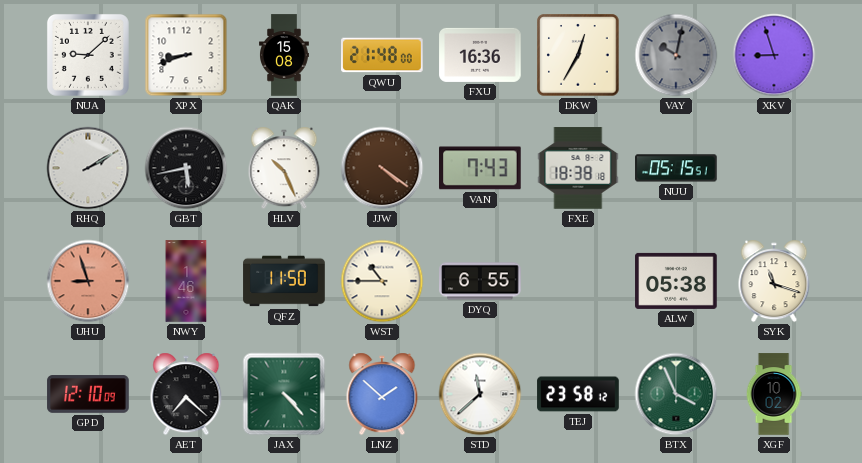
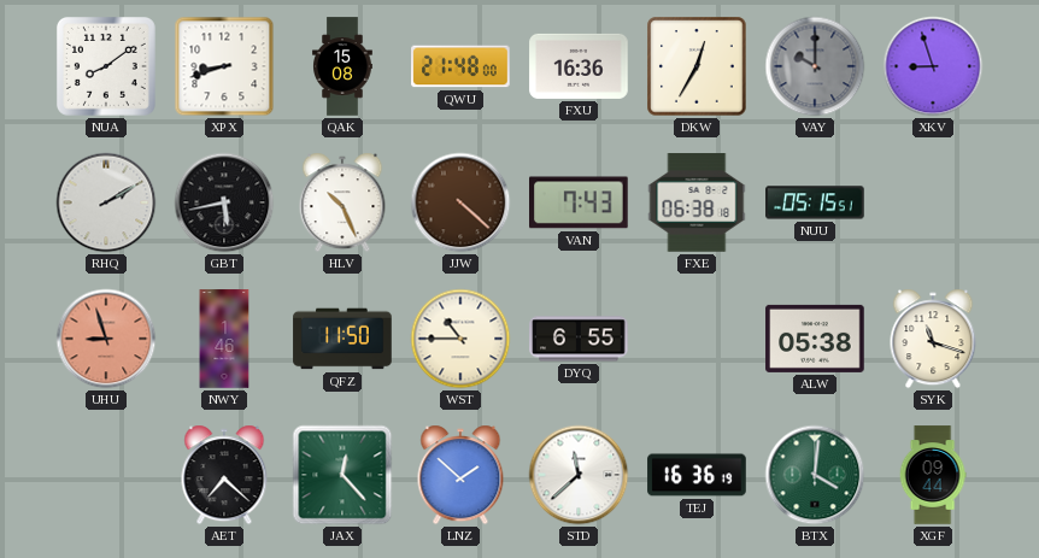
NUA: 9:08 -> 8:09
VAY: 10:02 -> 10:00
JJW: 4:21 -> 4:22
FXE: 18:38 -> 06:38
GPD: 12:10 -> none
JAX: 4:23 -> 12:23
TEJ: 23:58 -> 16:36
BTX: 3:56 -> 4:01
XGF: 10:02 -> 09:44
